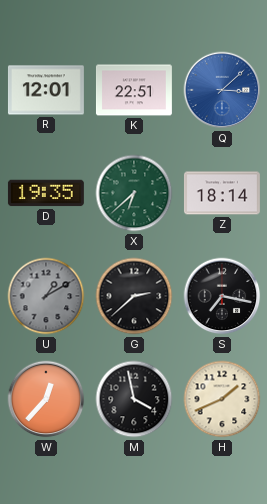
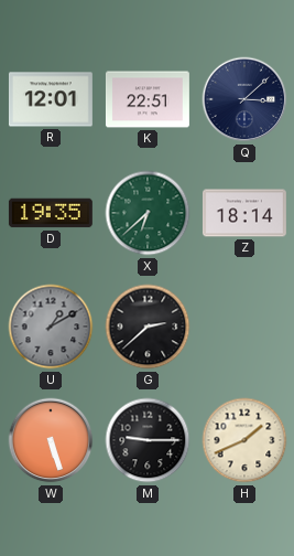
Q dial: blue -> navy
S: 7:17 -> none
W: 12:37 -> 5:27
M: 3:58 -> 9:15
